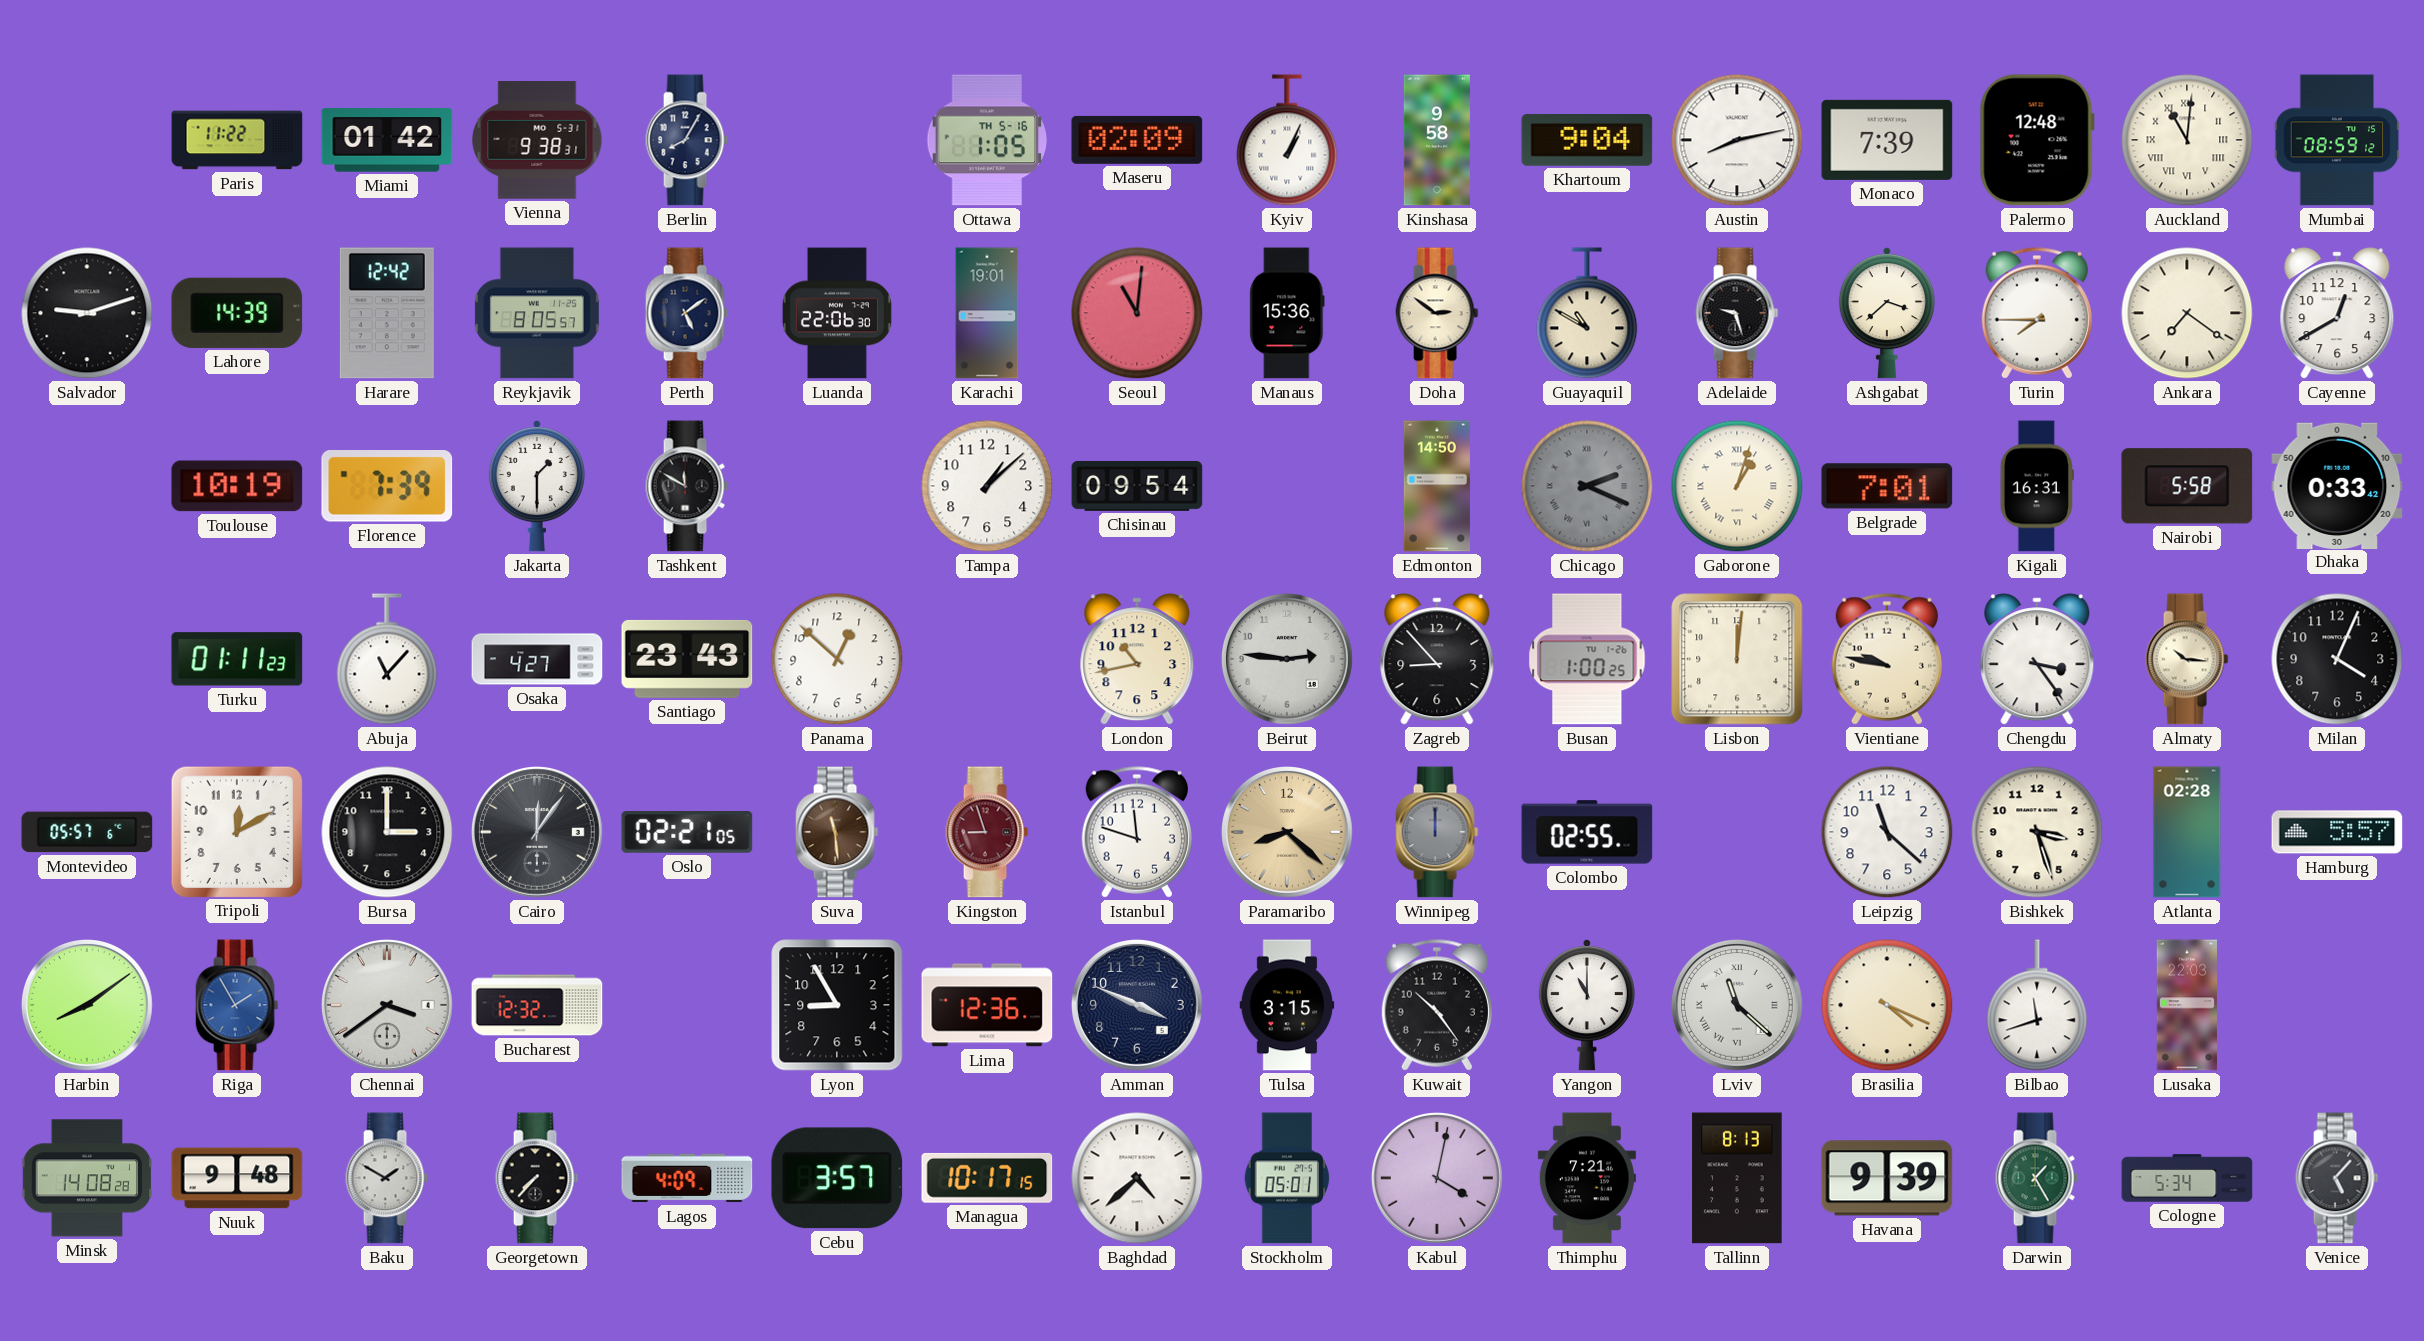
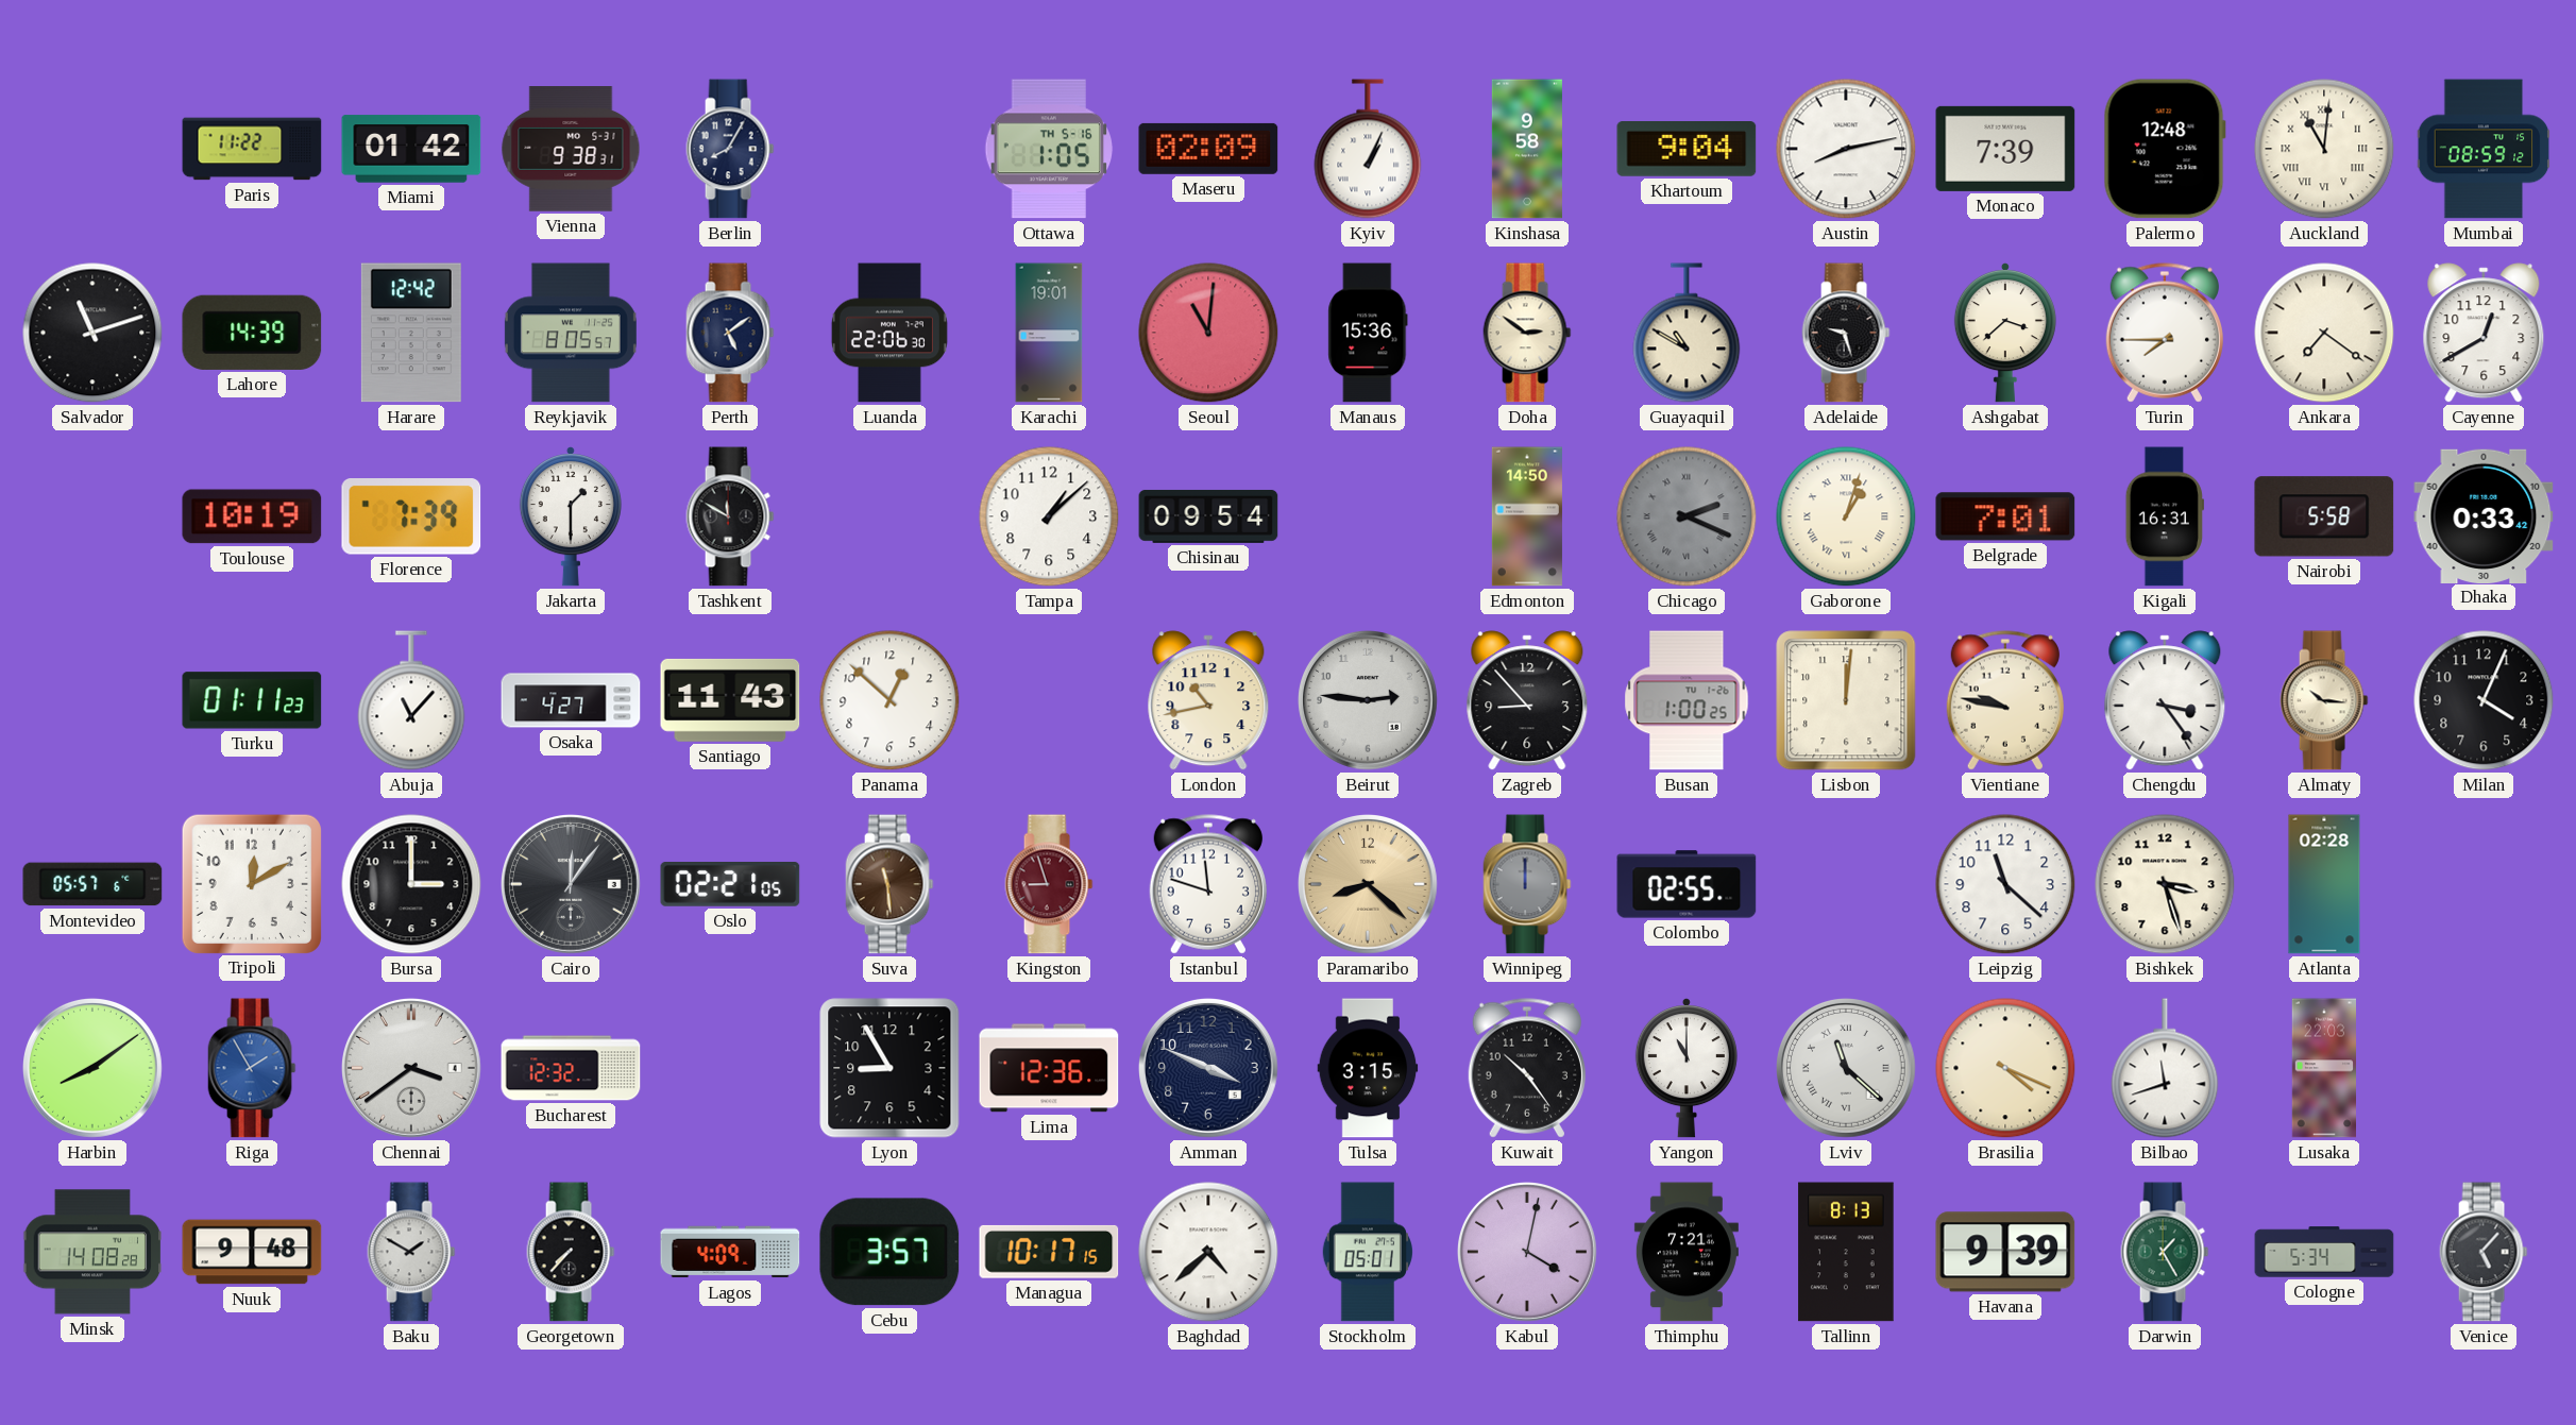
Salvador: 9:12 -> 11:12
Santiago: 23:43 -> 11:43
Hamburg: 5:57 -> none
